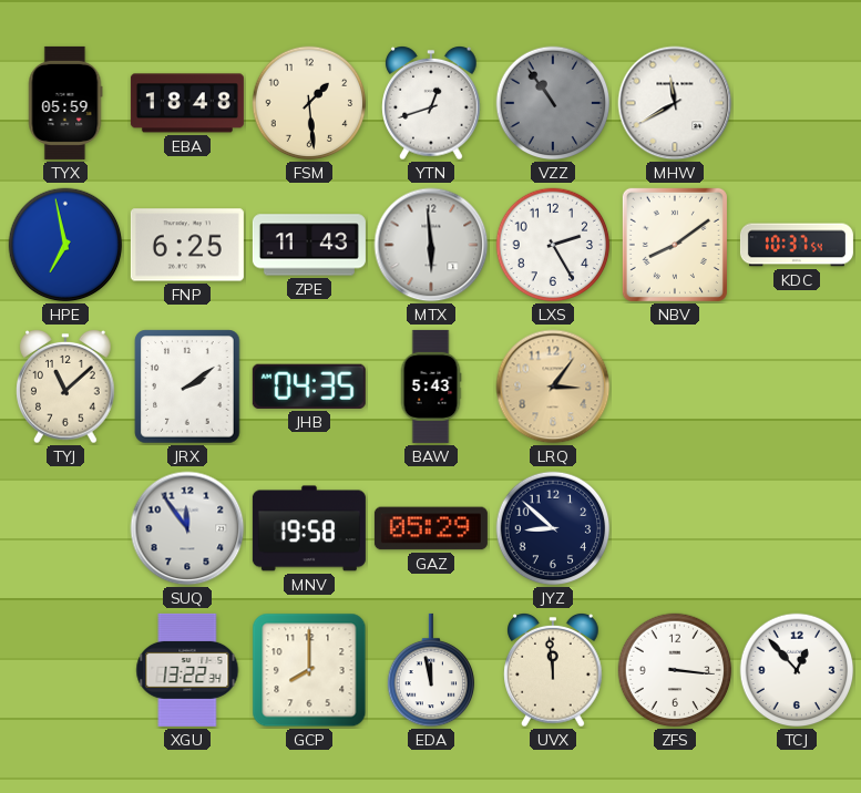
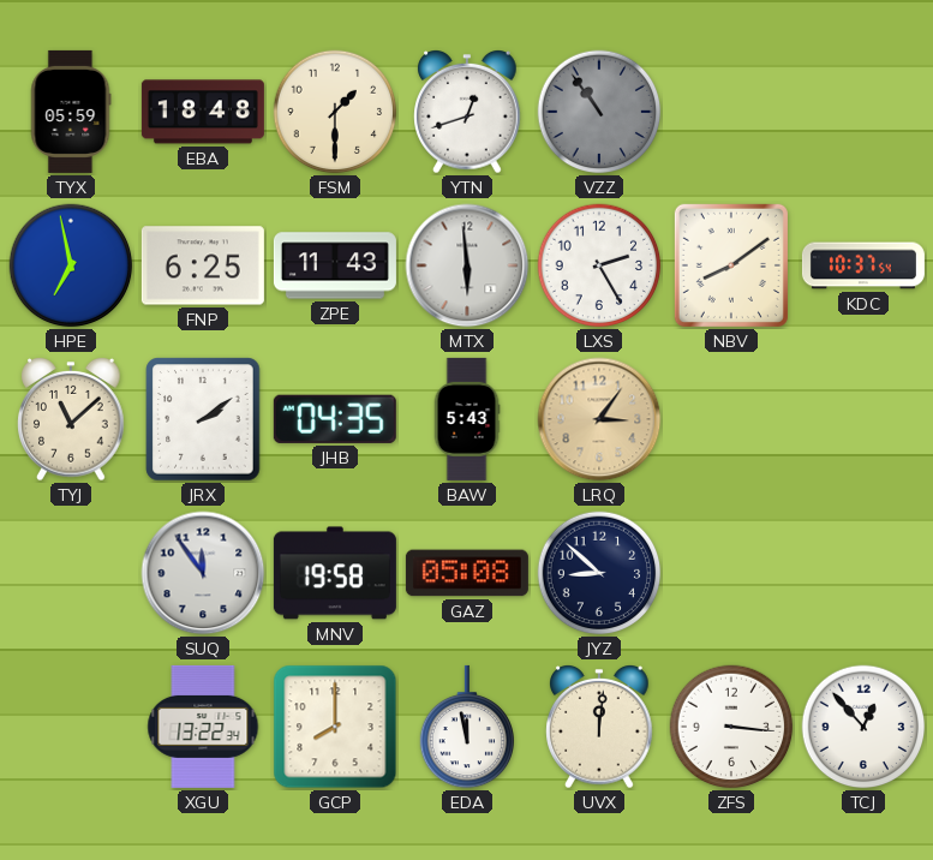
FSM: 1:29 -> 1:30
MHW: 11:40 -> none
GAZ: 05:29 -> 05:08
UVX: 11:59 -> 12:01
